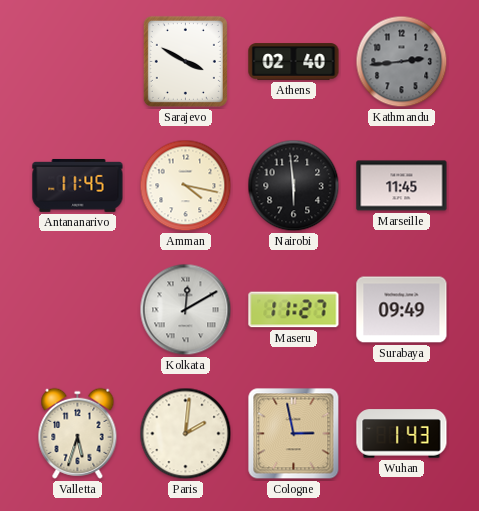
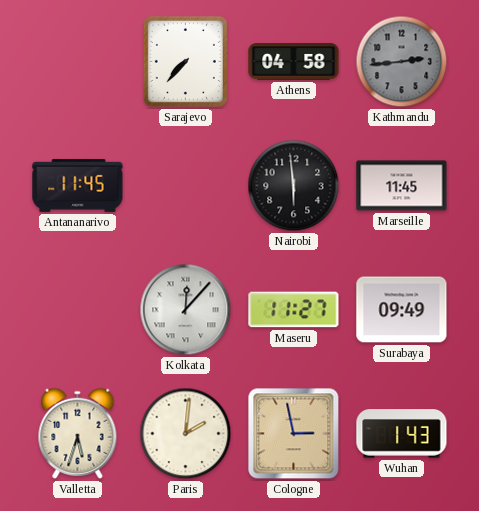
Sarajevo: 3:50 -> 7:37
Athens: 02:40 -> 04:58
Amman: 4:17 -> none
Kolkata: 12:10 -> 12:07
